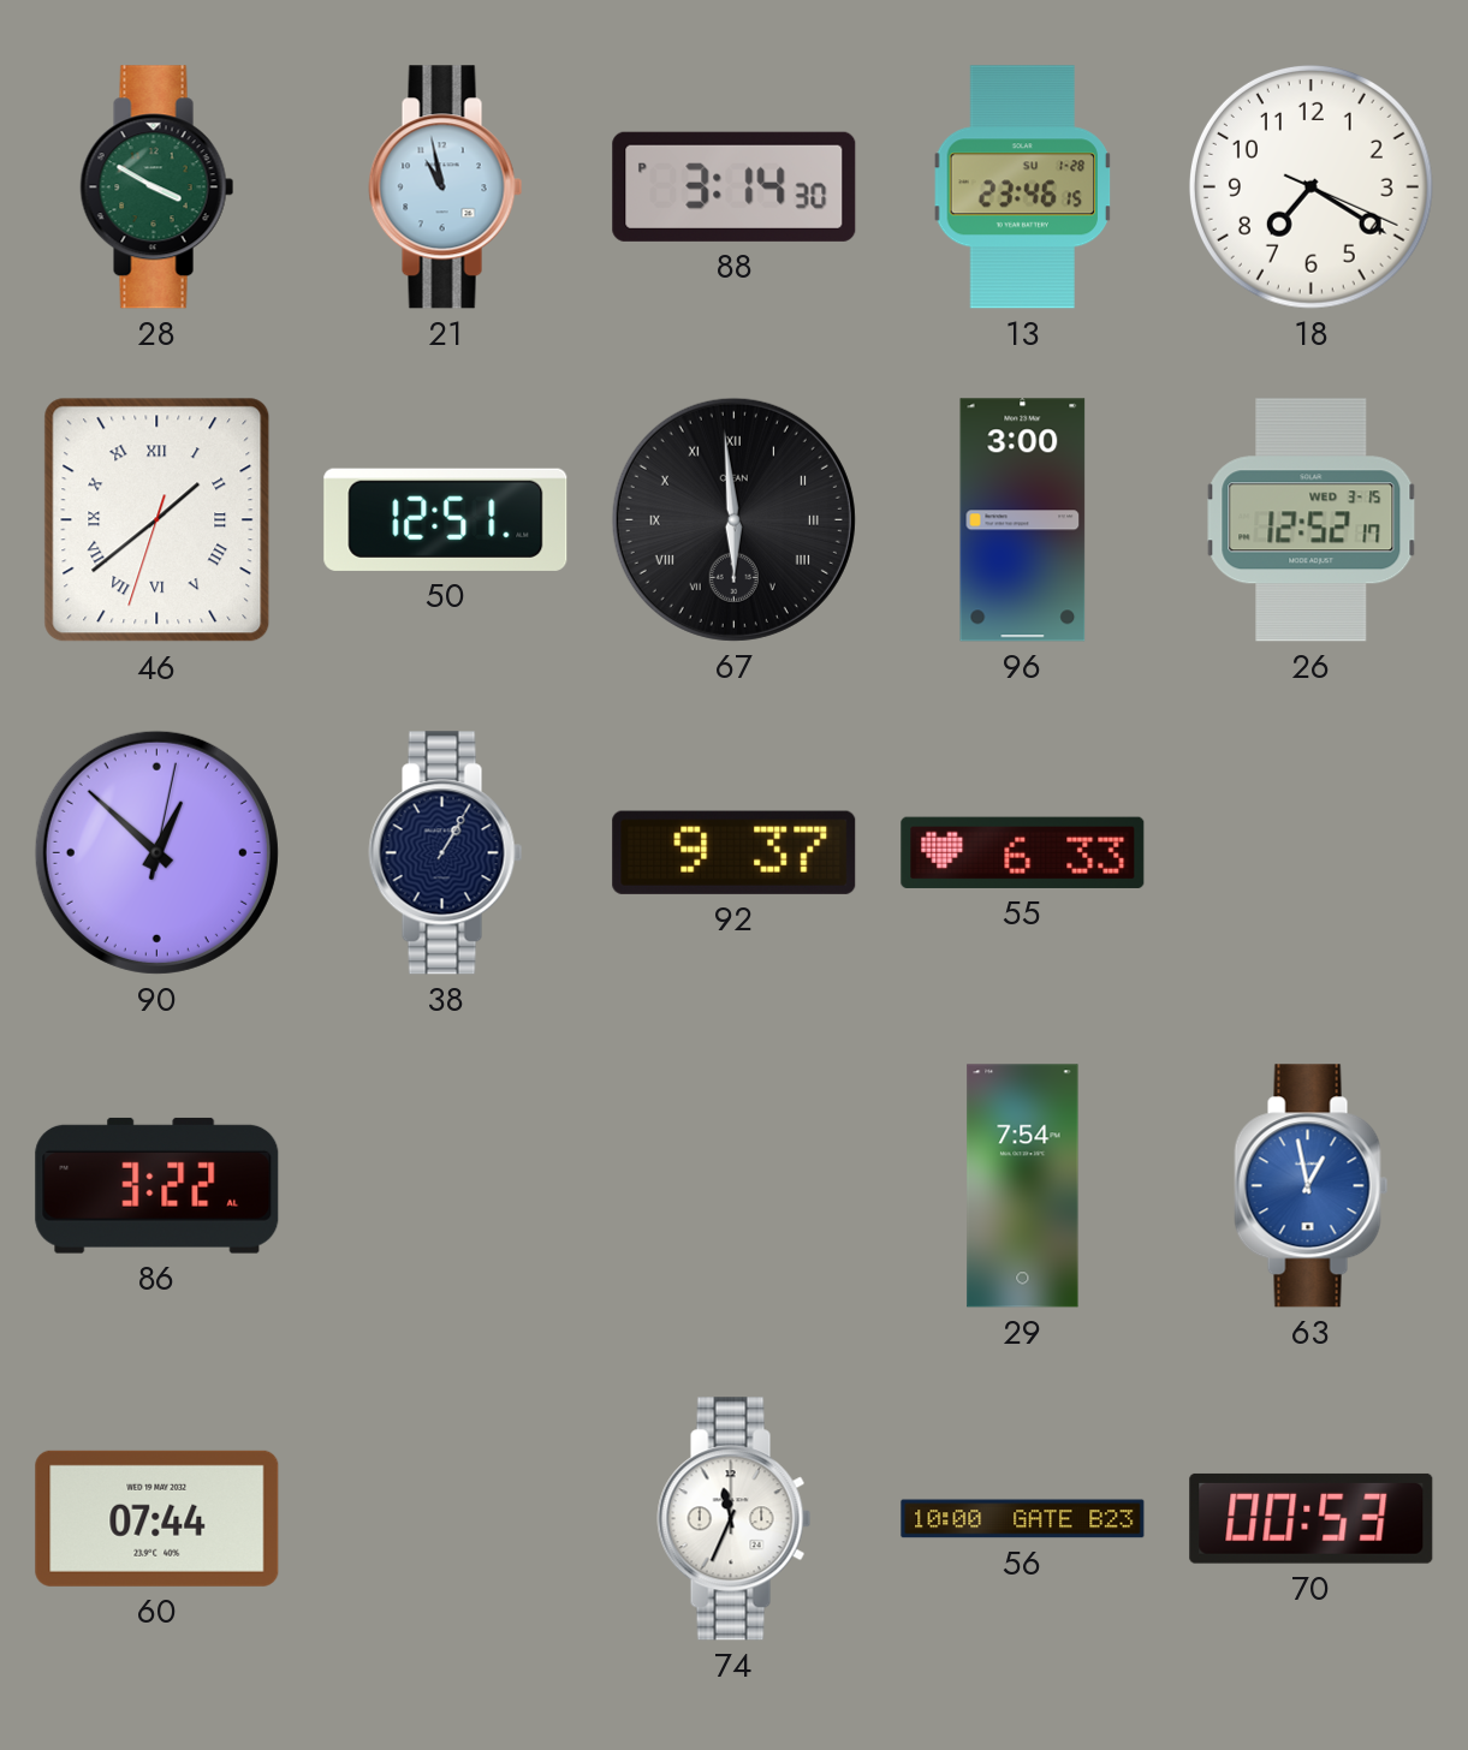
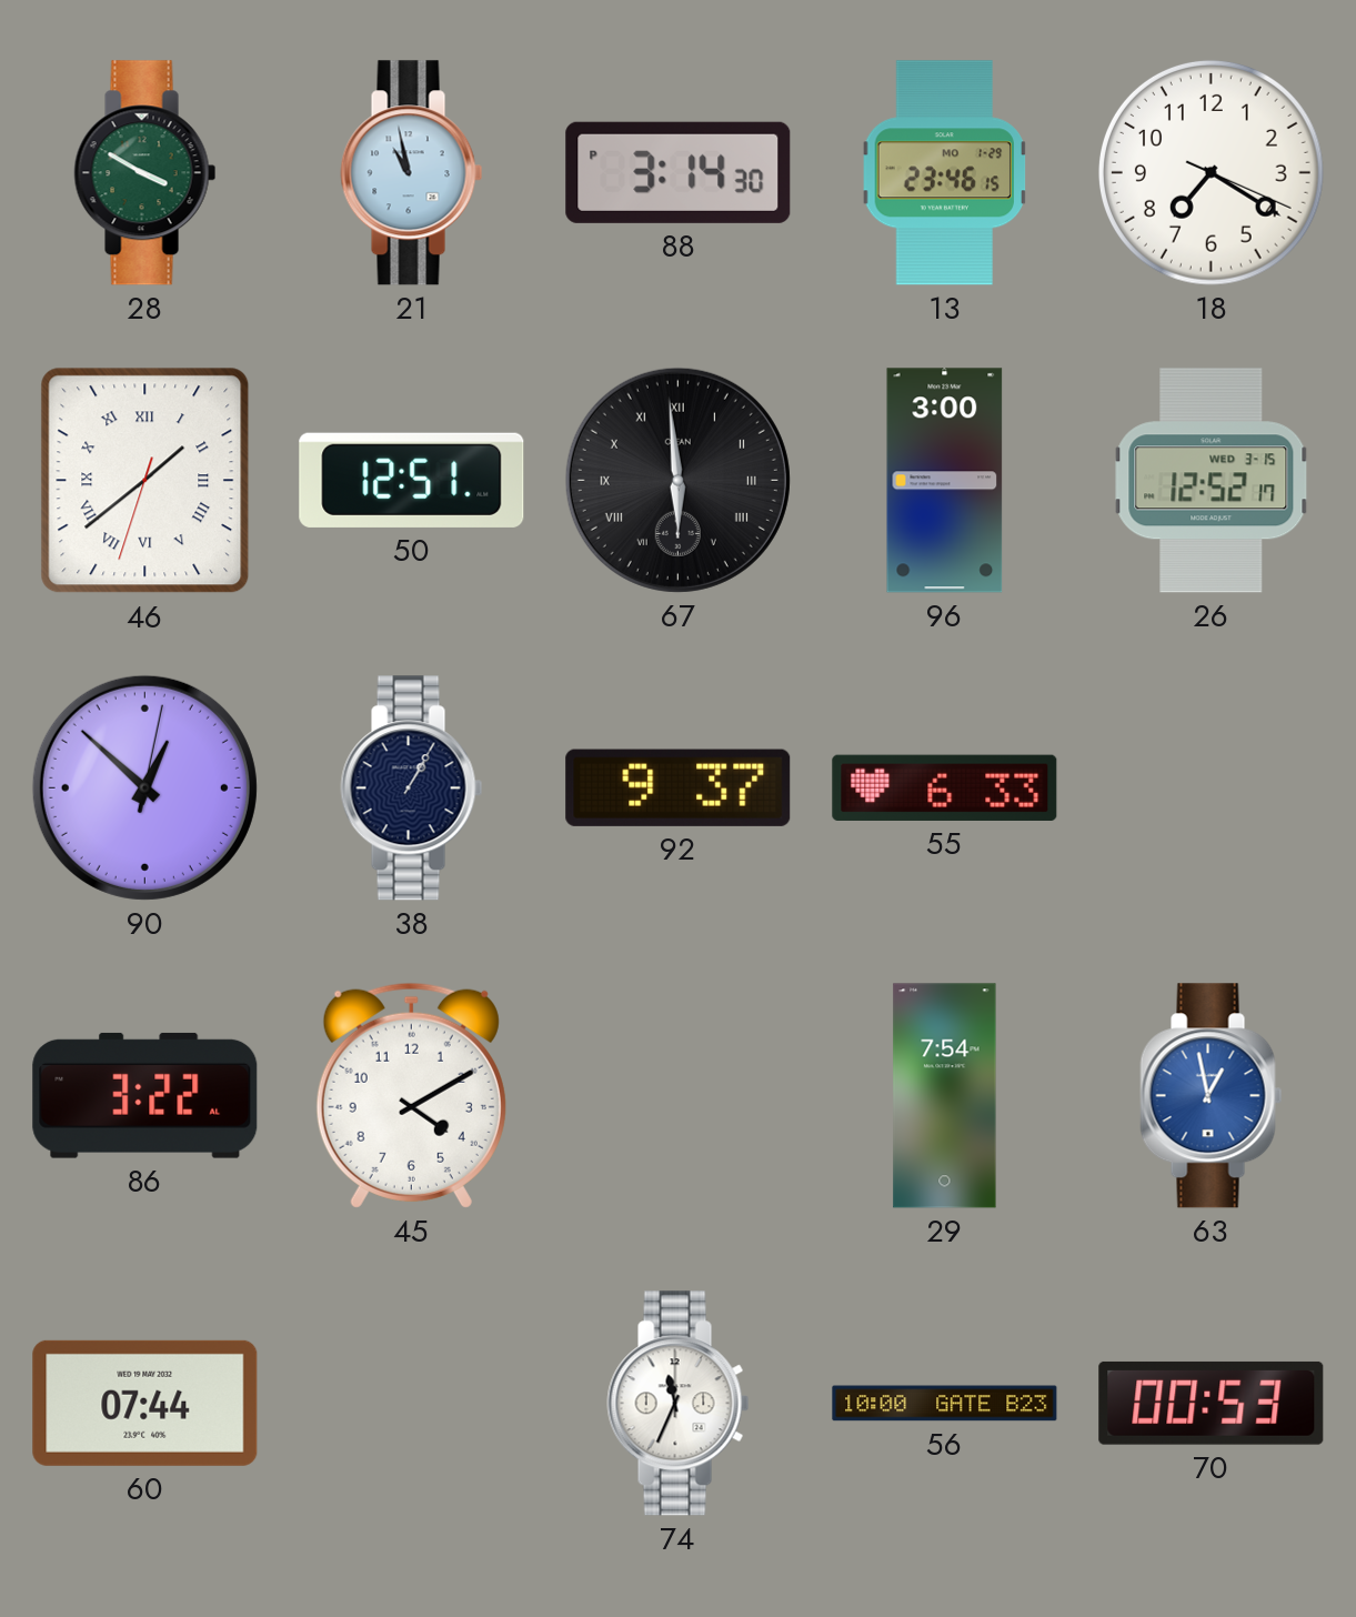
13 date: SU 1-28 -> MO 1-29
45: none -> 4:10
